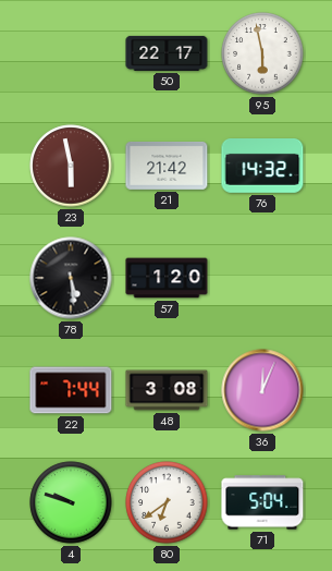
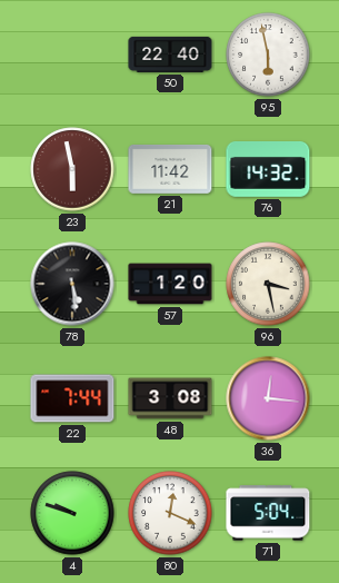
50: 22:17 -> 22:40
21: 21:42 -> 11:42
96: none -> 3:28
36: 12:04 -> 12:16
80: 6:39 -> 12:19
